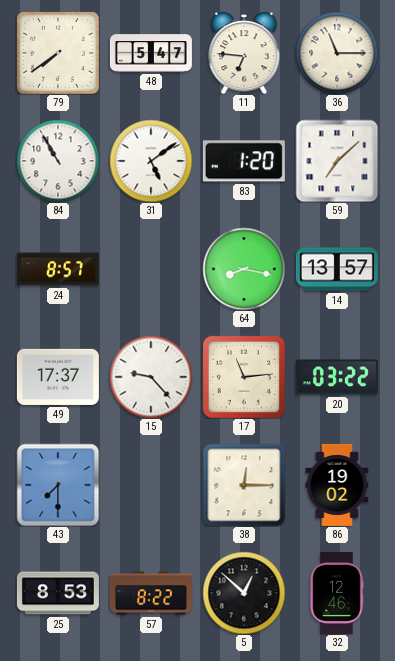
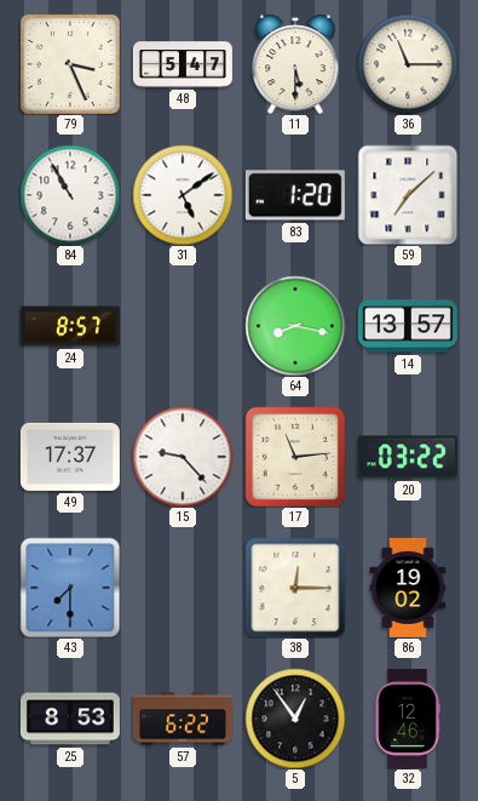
79: 7:39 -> 3:26
11: 6:46 -> 5:30
57: 8:22 -> 6:22
5: 12:52 -> 12:54
